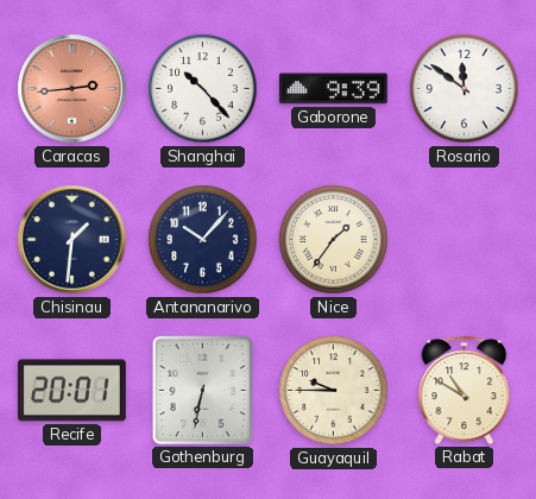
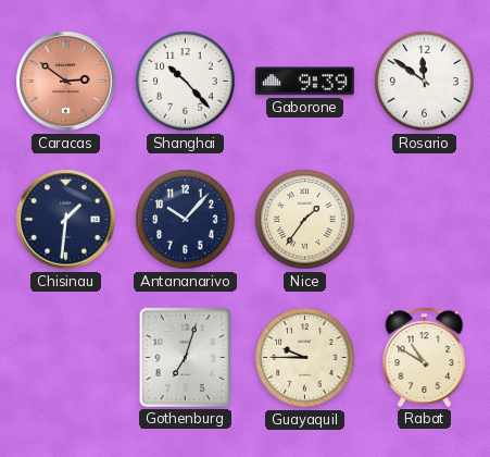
Caracas: 2:44 -> 2:51
Recife: 20:01 -> none
Gothenburg: 6:32 -> 7:03
